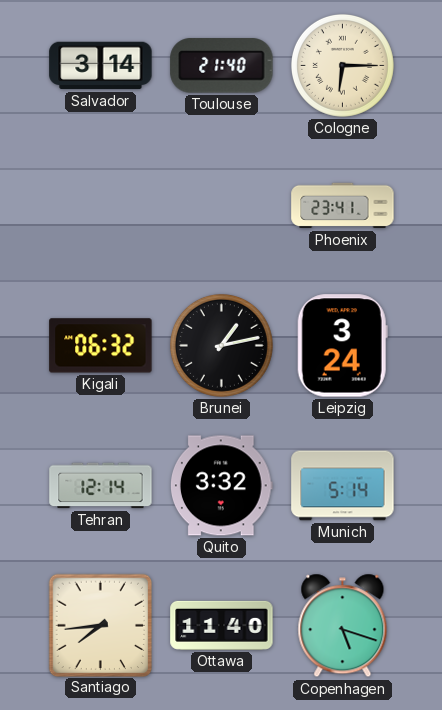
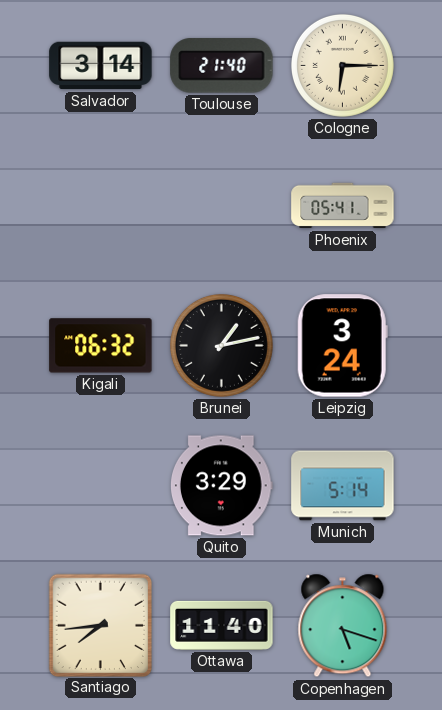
Phoenix: 23:41 -> 05:41
Tehran: 12:14 -> none
Quito: 3:32 -> 3:29
